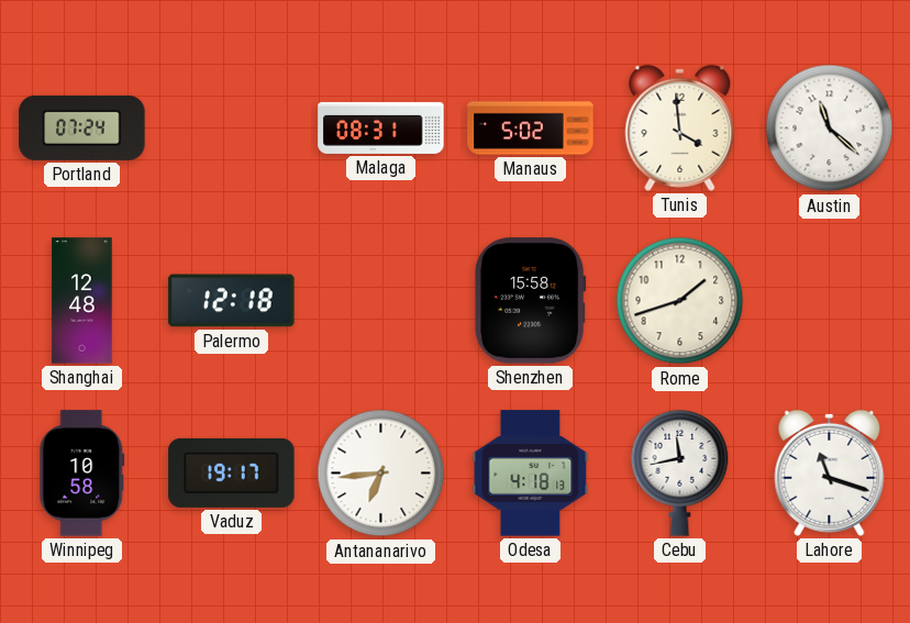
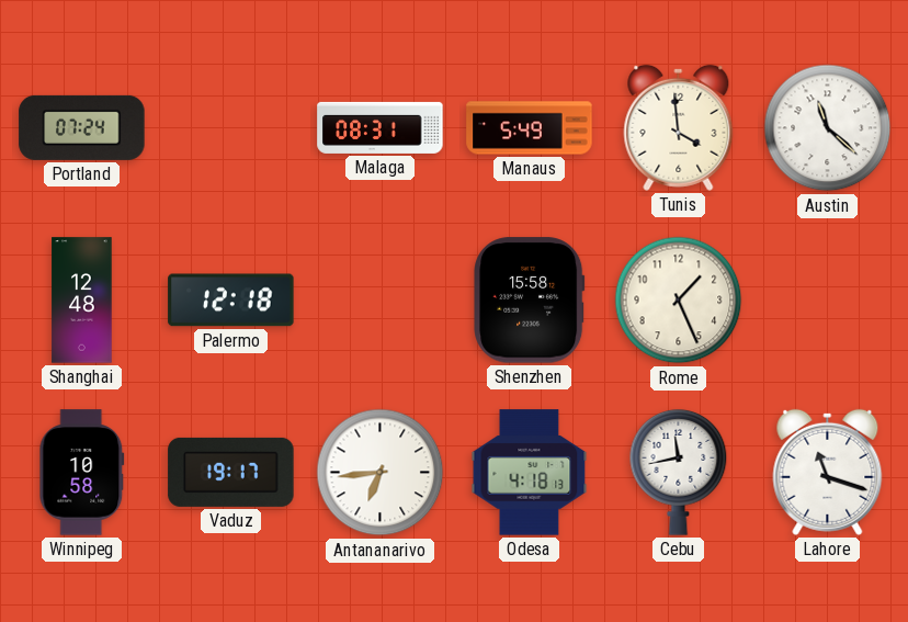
Manaus: 5:02 -> 5:49
Rome: 1:42 -> 1:26
